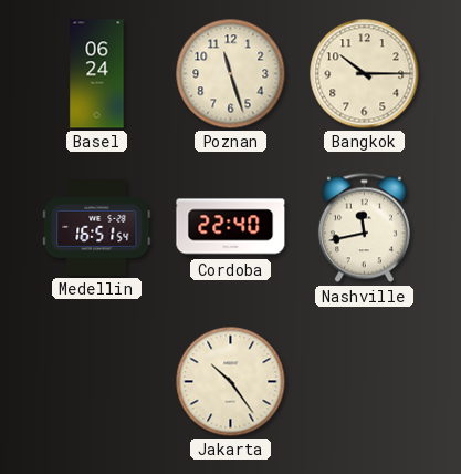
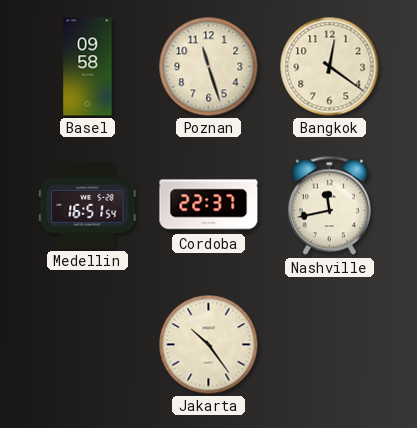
Basel: 06:24 -> 09:58
Bangkok: 10:15 -> 12:21
Cordoba: 22:40 -> 22:37
